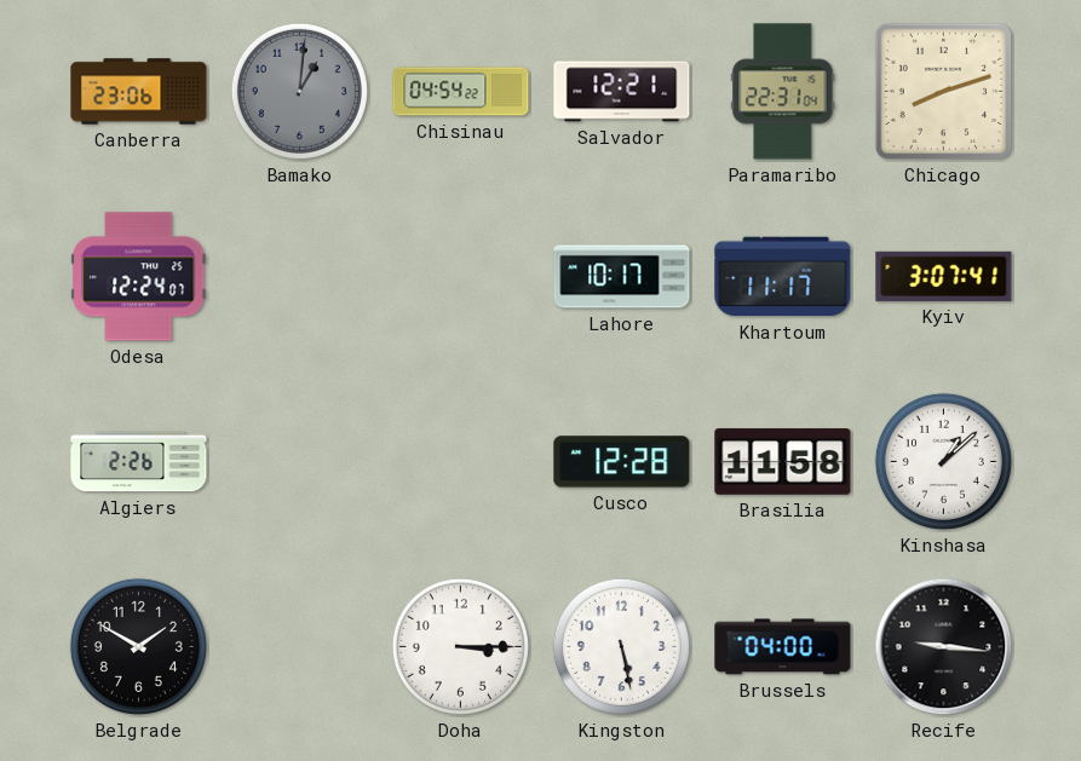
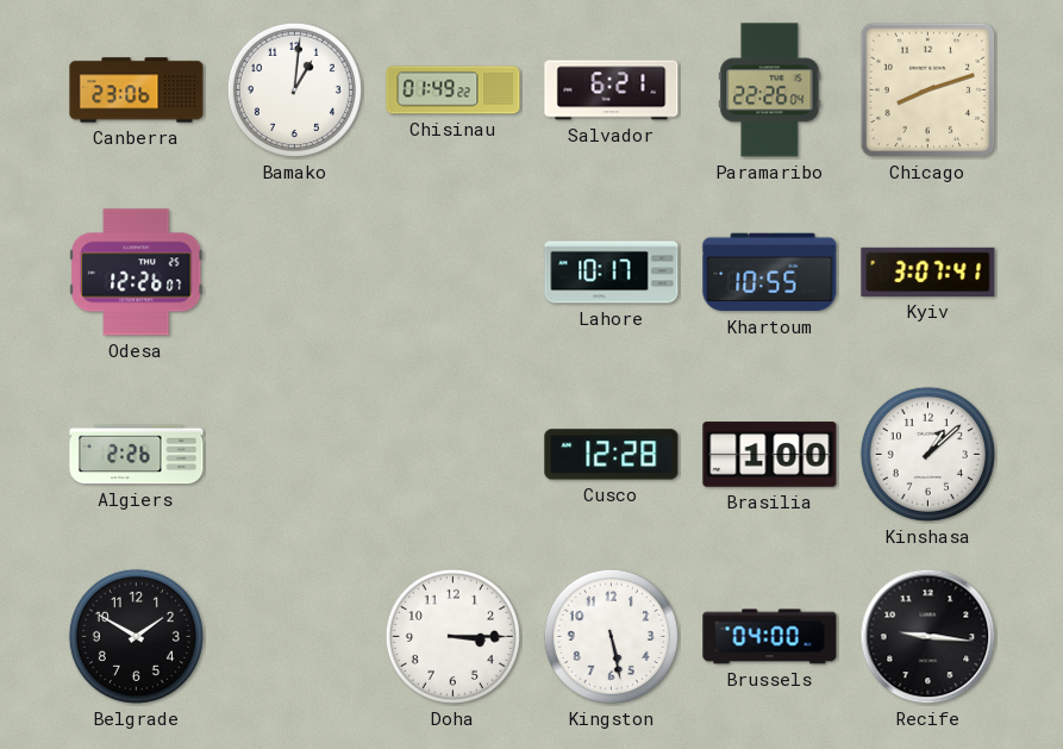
Bamako dial: grey -> white
Chisinau: 04:54 -> 01:49
Salvador: 12:21 -> 6:21
Paramaribo: 22:31 -> 22:26
Odesa: 12:24 -> 12:26
Khartoum: 11:17 -> 10:55
Brasilia: 11:58 -> 1:00
